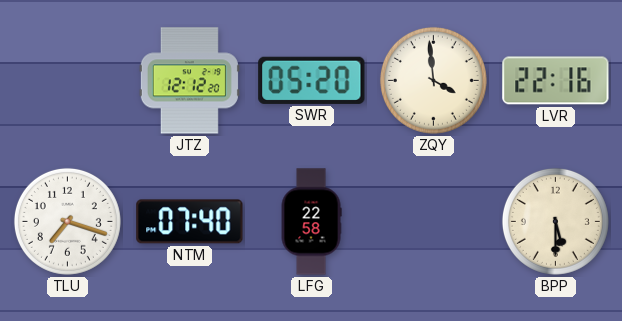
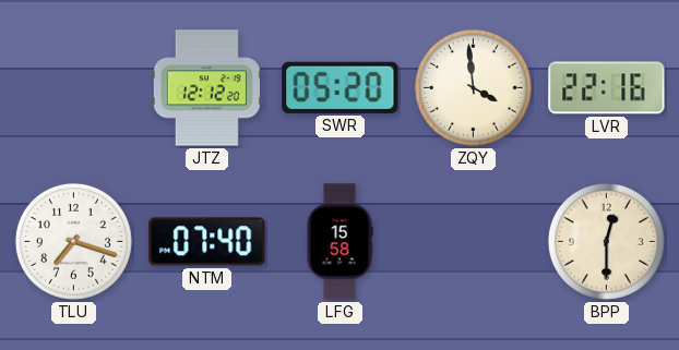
LFG: 22:58 -> 15:58
BPP: 5:30 -> 12:30
